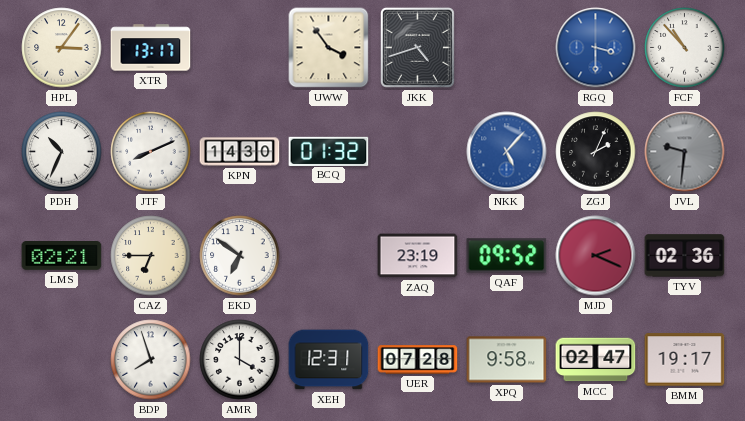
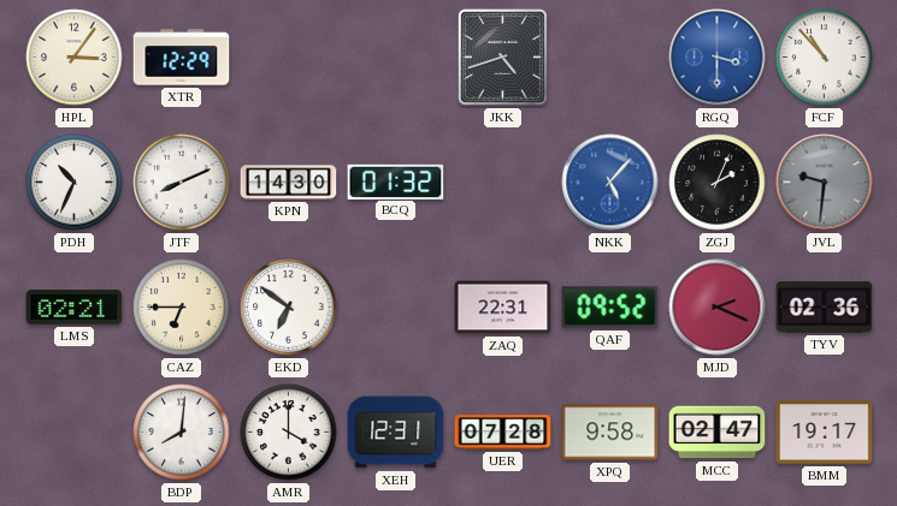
XTR: 13:17 -> 12:29
UWW: 3:54 -> none
ZAQ: 23:19 -> 22:31
BDP: 7:57 -> 8:01
